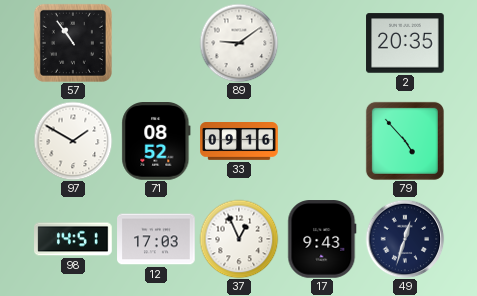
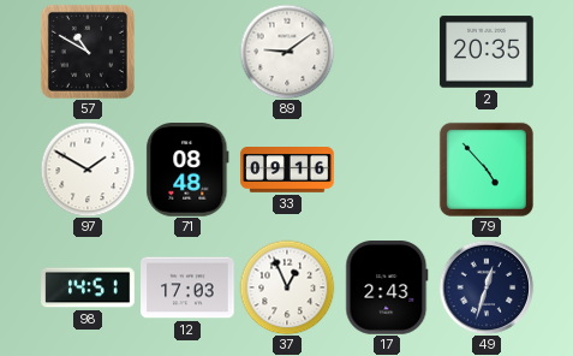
57: 10:54 -> 10:50
71: 08:52 -> 08:48
17: 9:43 -> 2:43
